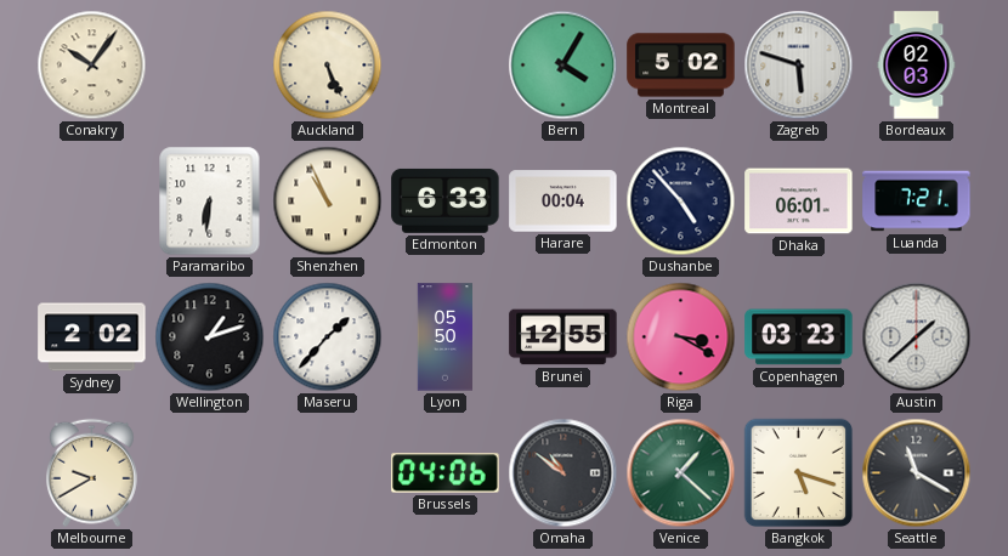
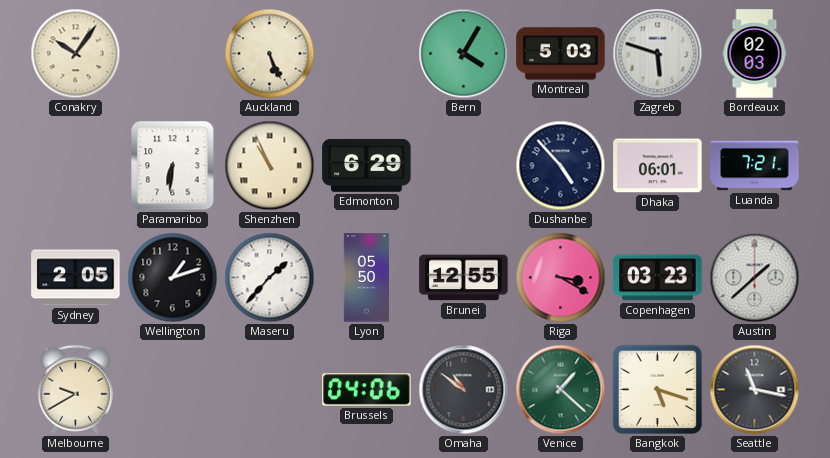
Montreal: 5:02 -> 5:03
Edmonton: 6:33 -> 6:29
Harare: 00:04 -> none
Sydney: 2:02 -> 2:05
Seattle: 11:20 -> 11:17
